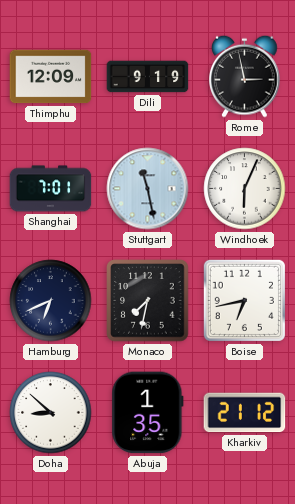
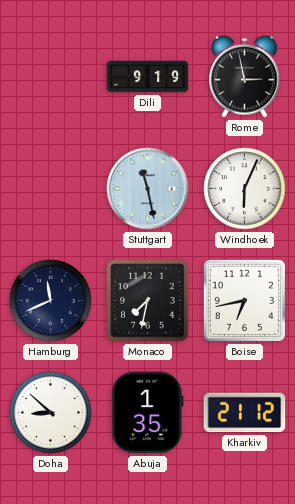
Thimphu: 12:09 -> none
Shanghai: 7:01 -> none
Hamburg: 6:41 -> 11:41
